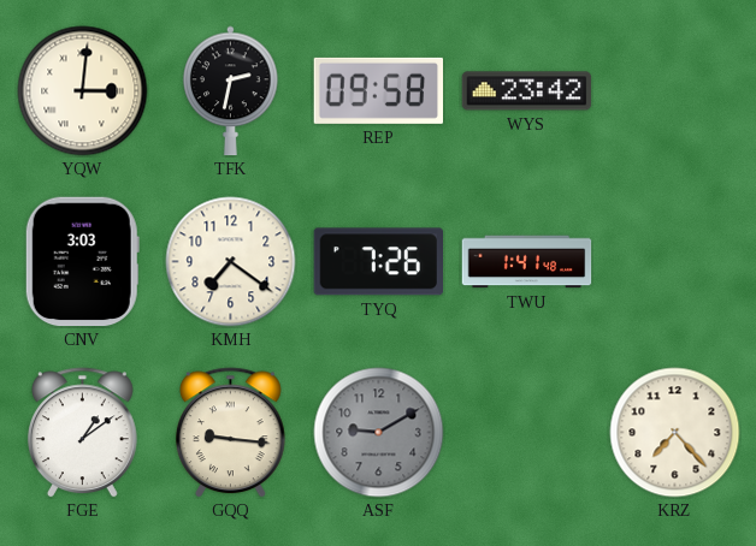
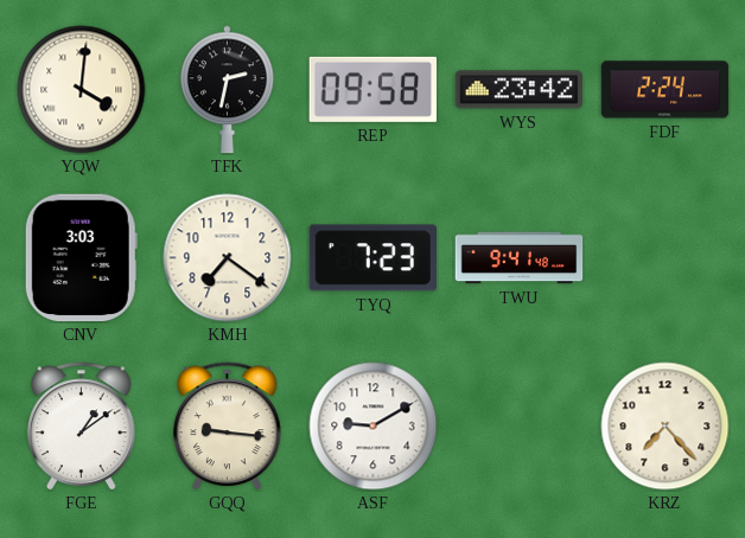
YQW: 3:01 -> 4:01
FDF: none -> 2:24
TYQ: 7:26 -> 7:23
TWU: 1:41 -> 9:41
ASF dial: grey -> white
